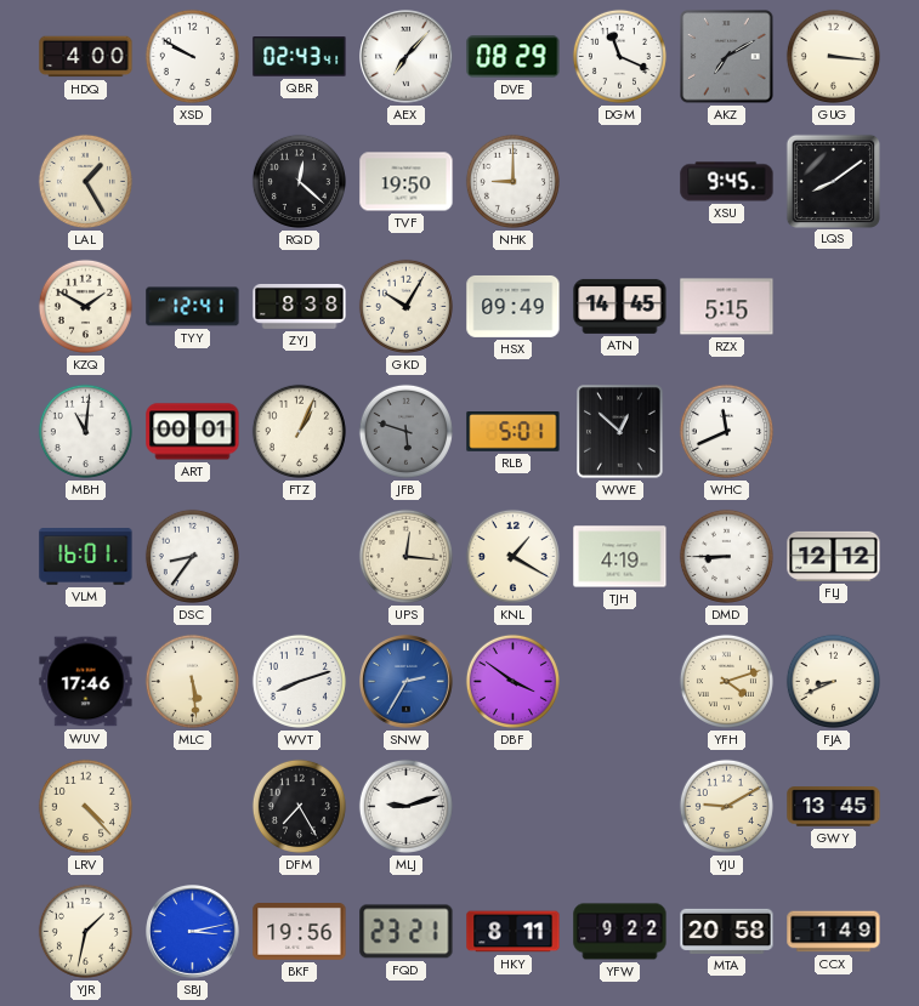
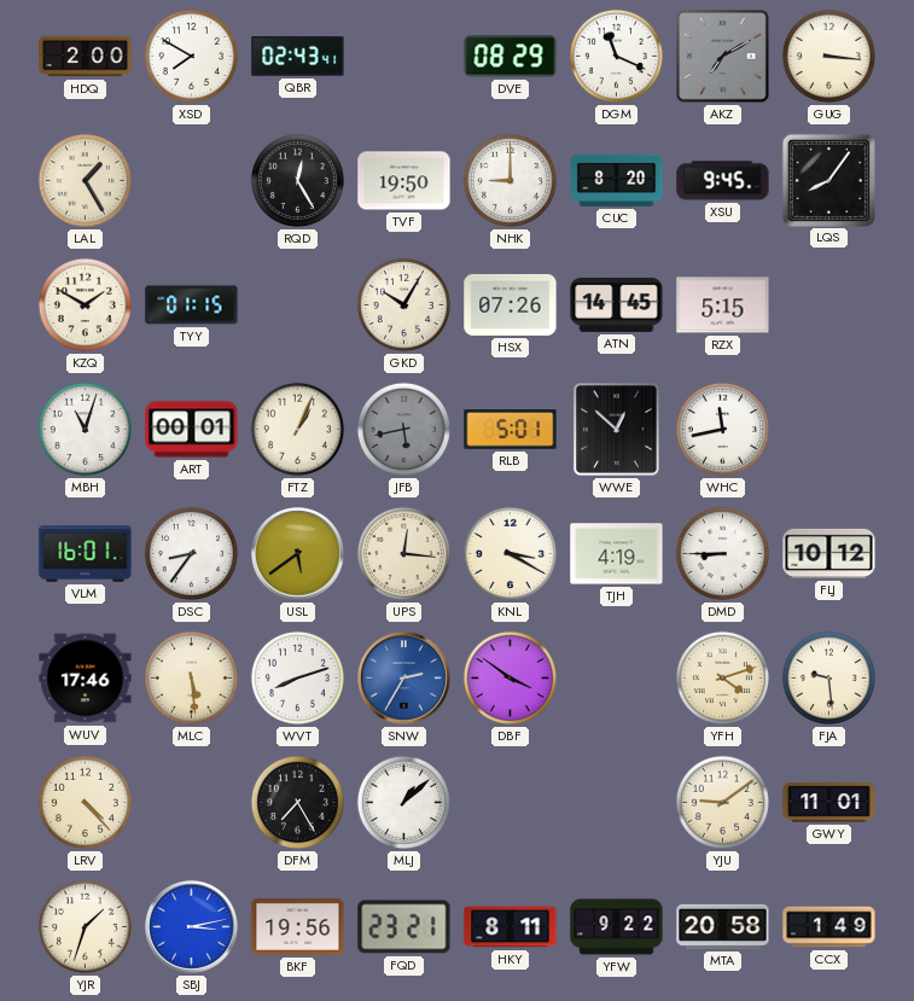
HDQ: 4:00 -> 2:00
XSD: 9:50 -> 7:50
AEX: 7:07 -> none
RQD: 12:22 -> 12:25
CUC: none -> 8:20
LQS: 8:09 -> 8:06
TYY: 12:41 -> 01:15
ZYJ: 8:38 -> none
HSX: 09:49 -> 07:26
MBH: 11:01 -> 11:03
JFB: 5:48 -> 5:43
WHC: 11:41 -> 11:43
USL: none -> 5:39
KNL: 1:20 -> 3:20
FLJ: 12:12 -> 10:12
FJA: 8:41 -> 9:29
MLJ: 9:12 -> 1:08
YJU: 9:10 -> 9:09
GWY: 13:45 -> 11:01
YJR: 1:32 -> 1:33
